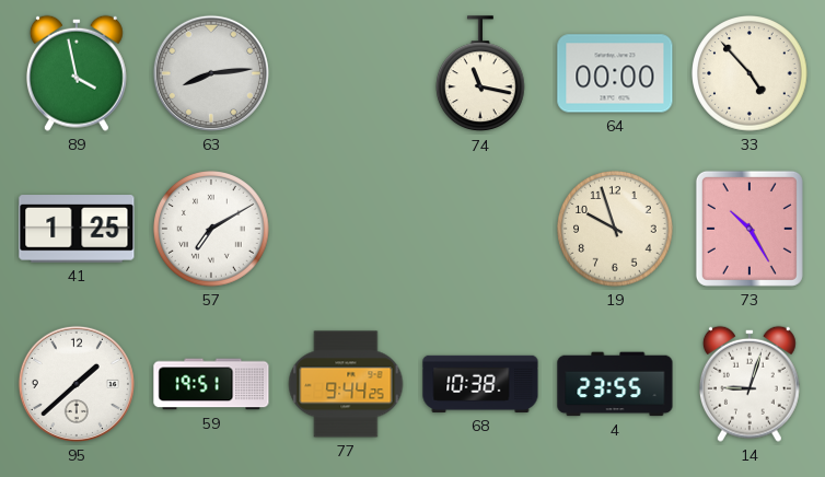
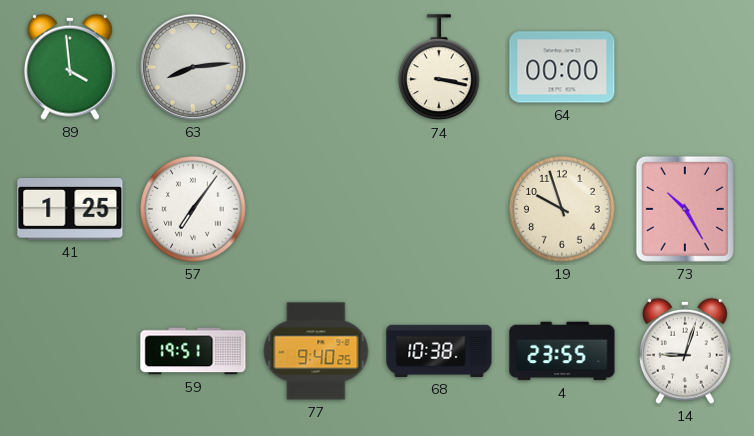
89: 3:58 -> 3:59
74: 11:17 -> 3:17
33: 4:53 -> none
57: 7:10 -> 7:06
95: 1:38 -> none
77: 9:44 -> 9:40
